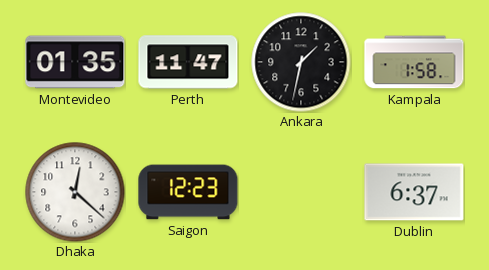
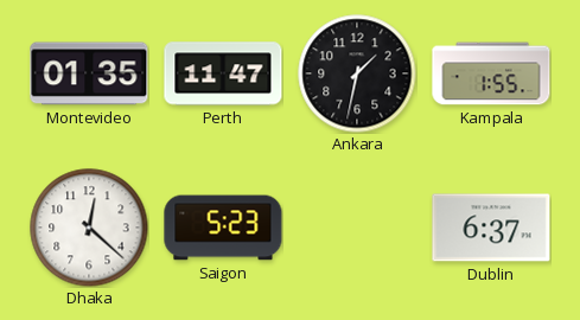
Kampala: 1:58 -> 1:55
Saigon: 12:23 -> 5:23
